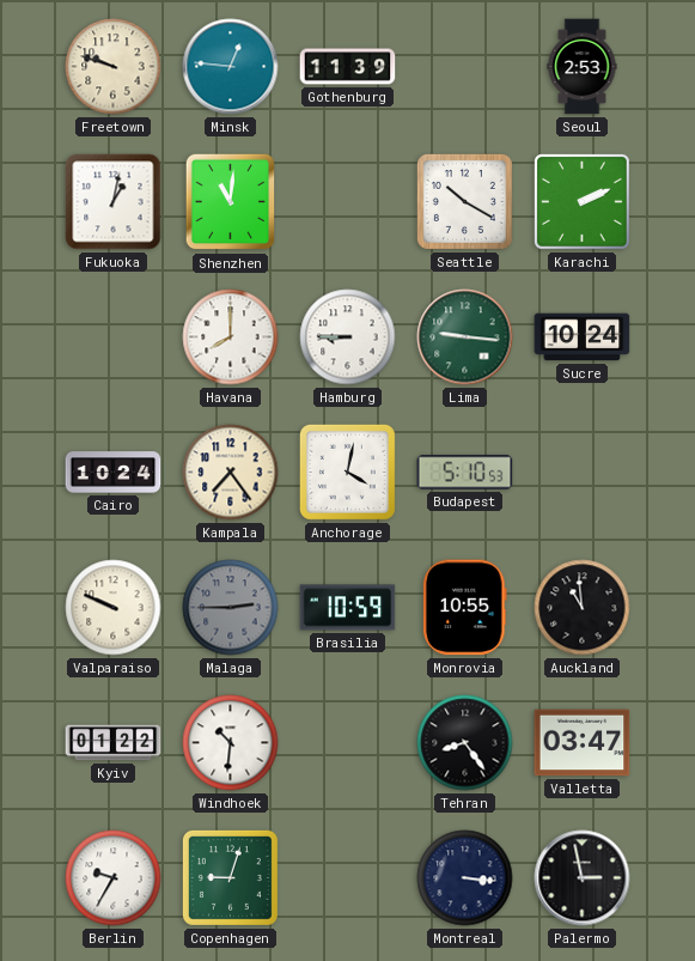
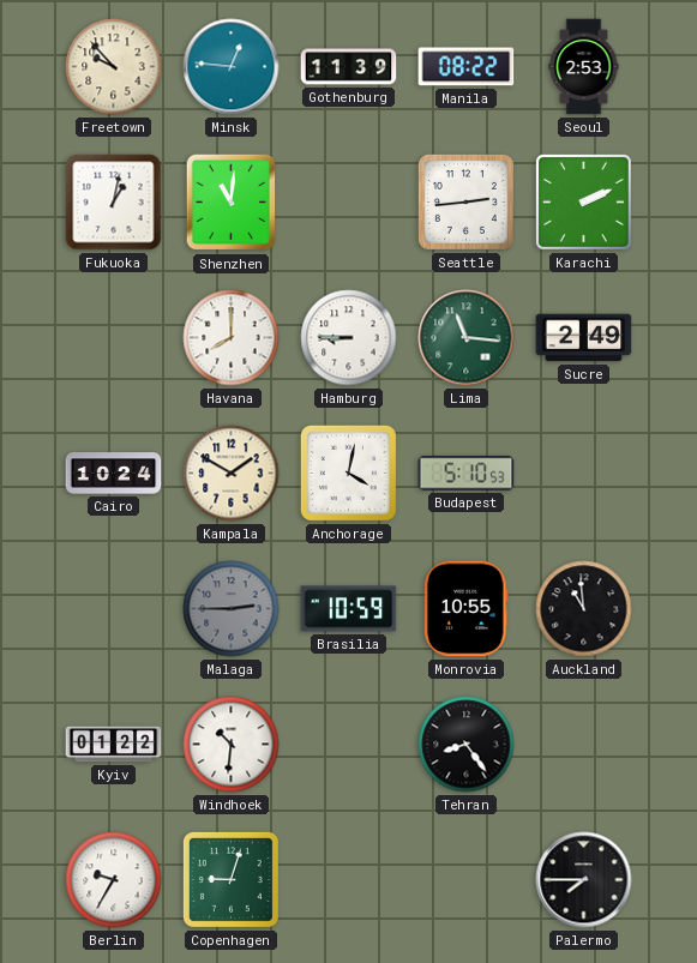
Freetown: 9:48 -> 9:53
Manila: none -> 08:22
Seattle: 10:20 -> 2:44
Lima: 9:16 -> 11:16
Sucre: 10:24 -> 2:49
Kampala: 7:24 -> 1:50
Valparaiso: 9:49 -> none
Valletta: 03:47 -> none
Montreal: 3:16 -> none
Palermo: 2:58 -> 7:45
